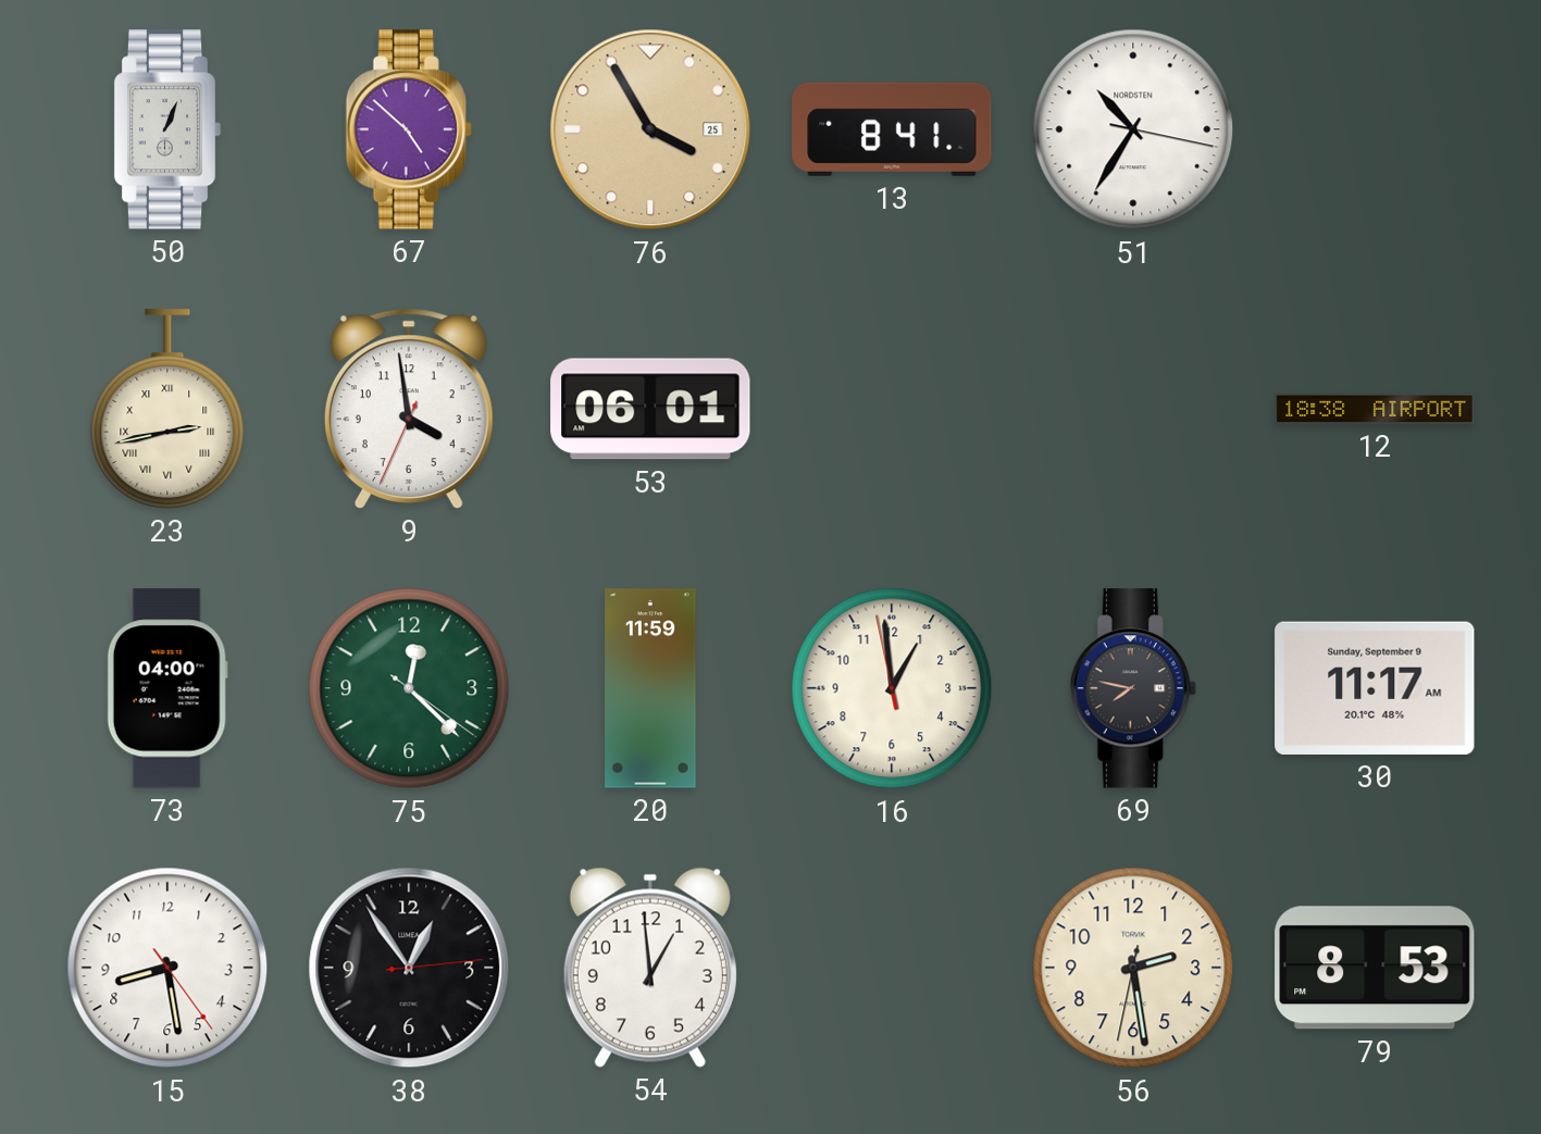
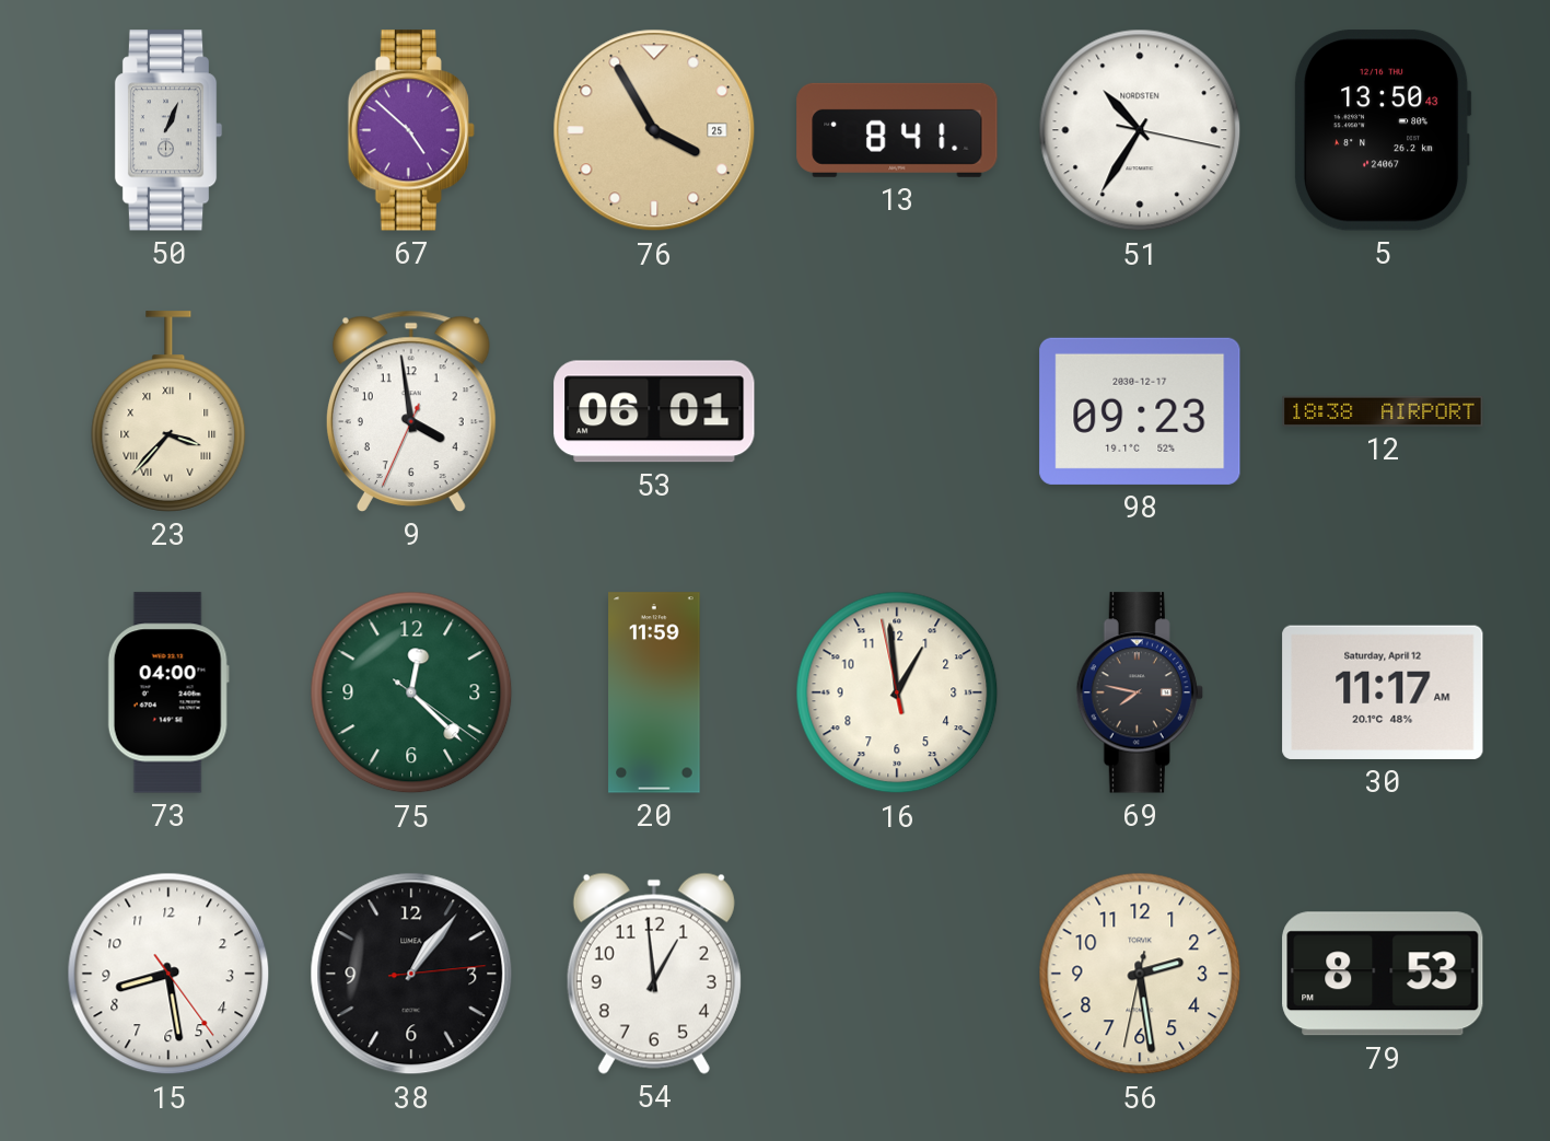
5: none -> 13:50
23: 2:43 -> 3:37
98: none -> 09:23
30 date: Sunday, September 9 -> Saturday, April 12
38: 12:54 -> 1:06
